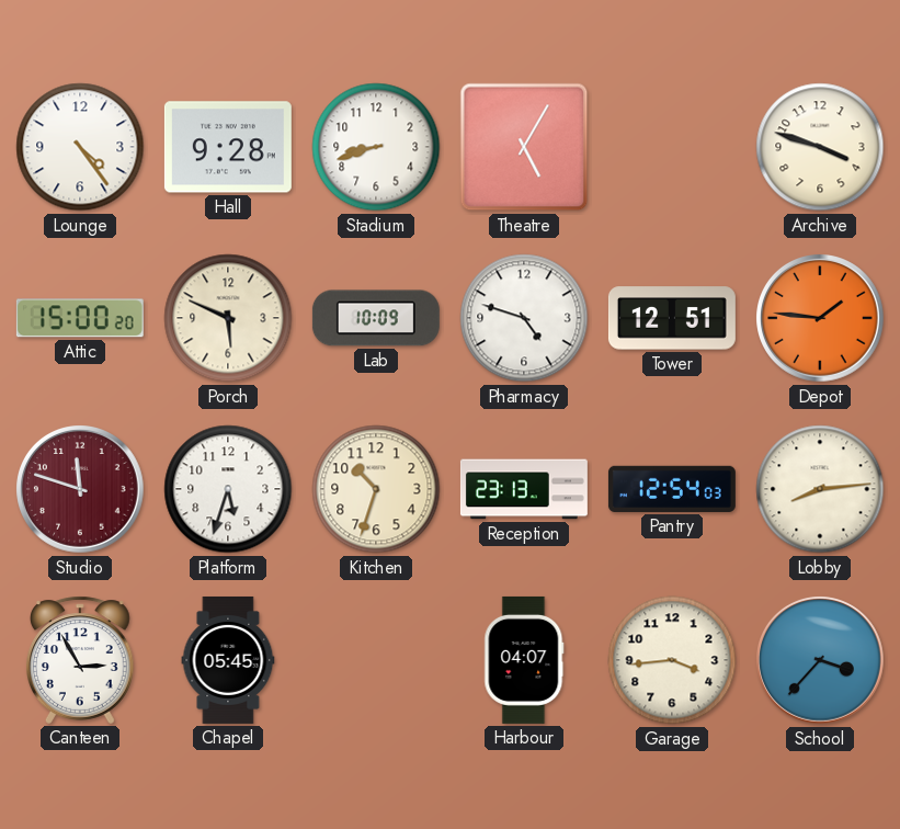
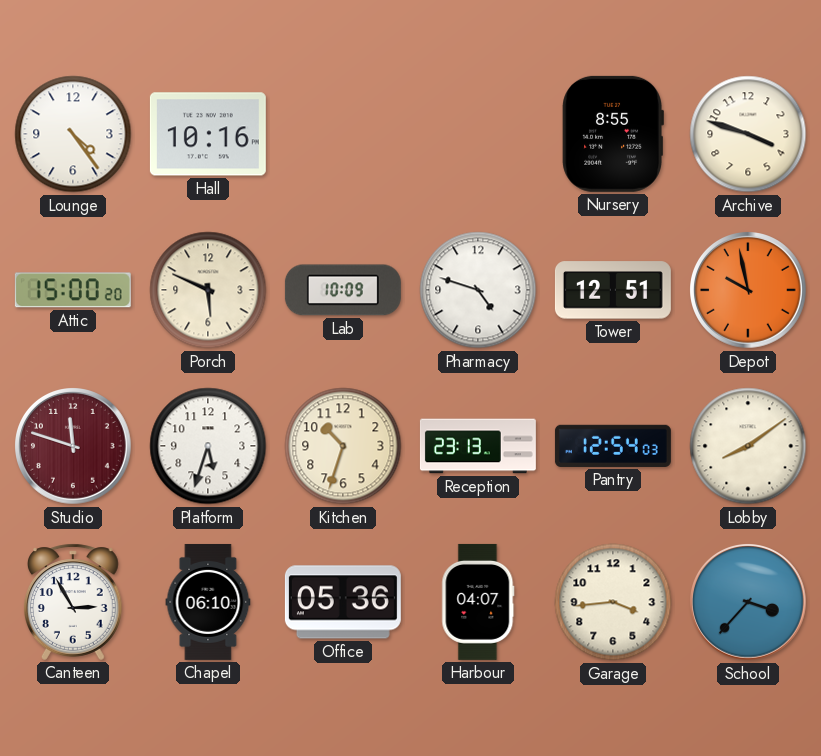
Hall: 9:28 -> 10:16
Stadium: 8:42 -> none
Theatre: 5:05 -> none
Nursery: none -> 8:55
Depot: 1:46 -> 9:58
Lobby: 8:14 -> 8:09
Chapel: 05:45 -> 06:10
Office: none -> 05:36
